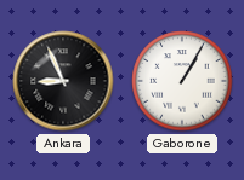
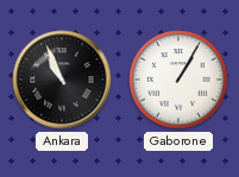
Ankara: 8:56 -> 10:56
